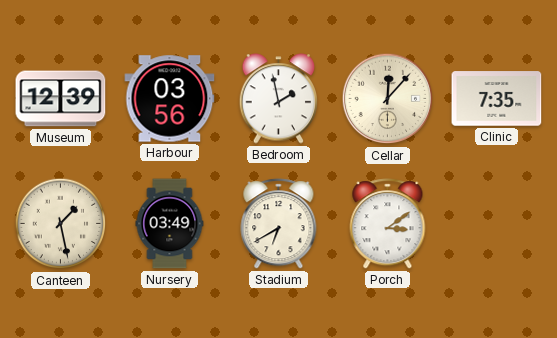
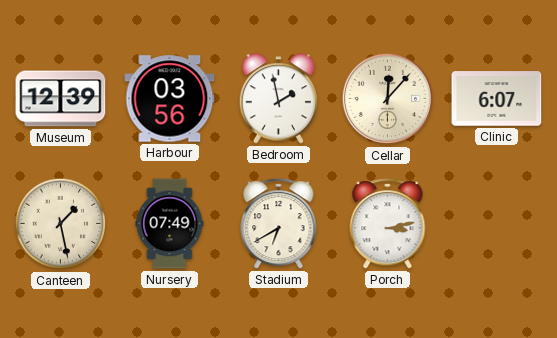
Clinic: 7:35 -> 6:07
Nursery: 03:49 -> 07:49
Porch: 3:09 -> 3:13
